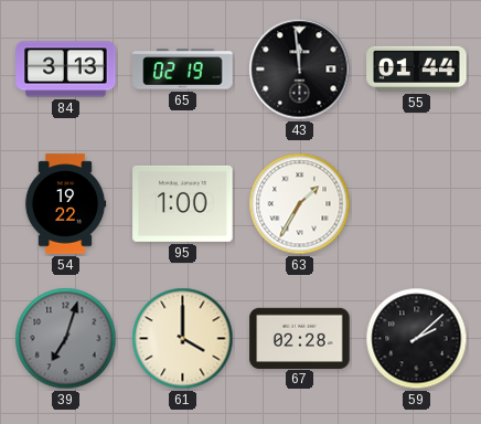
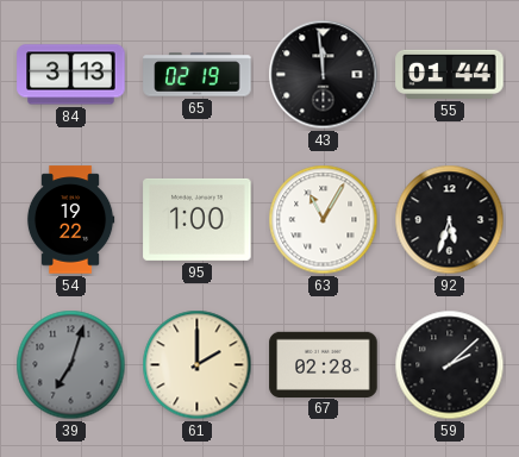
63: 1:35 -> 11:05
92: none -> 5:33
61: 4:00 -> 2:00
